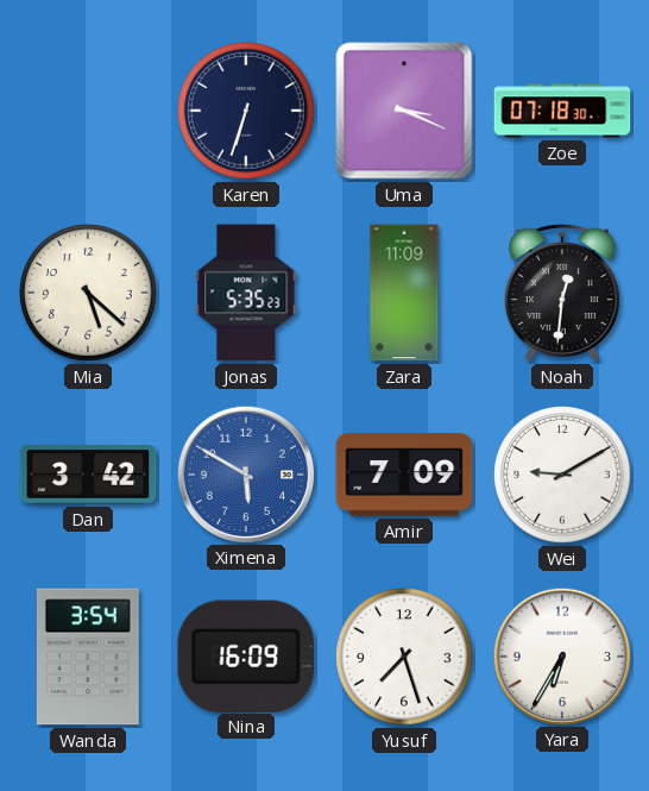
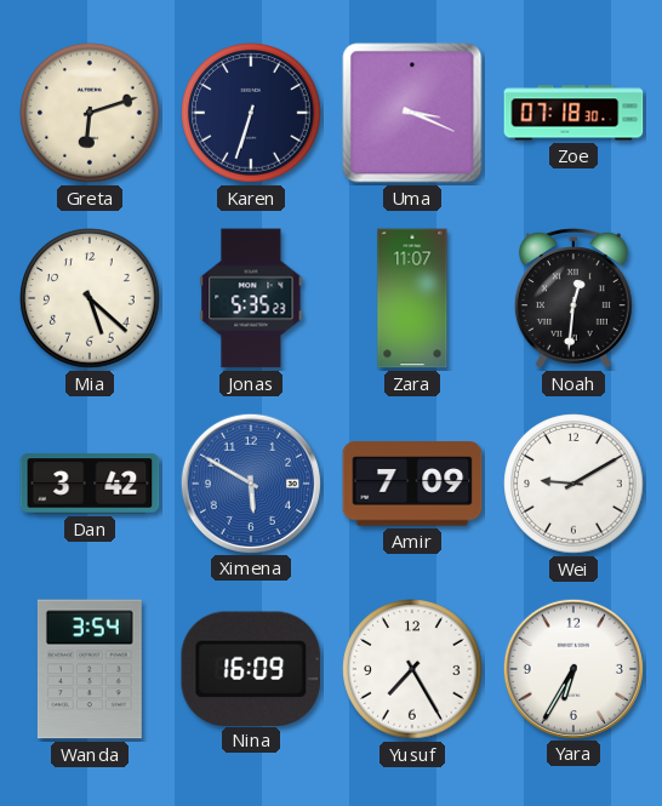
Greta: none -> 6:12
Zara: 11:09 -> 11:07
Yusuf: 7:27 -> 7:25
